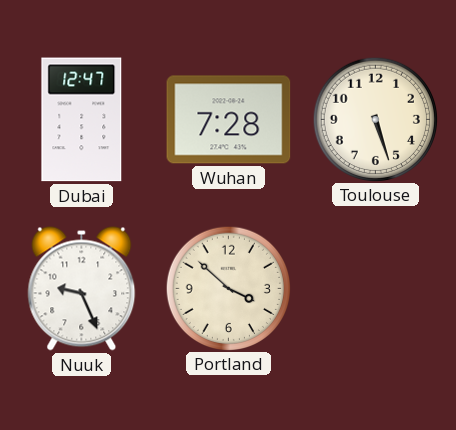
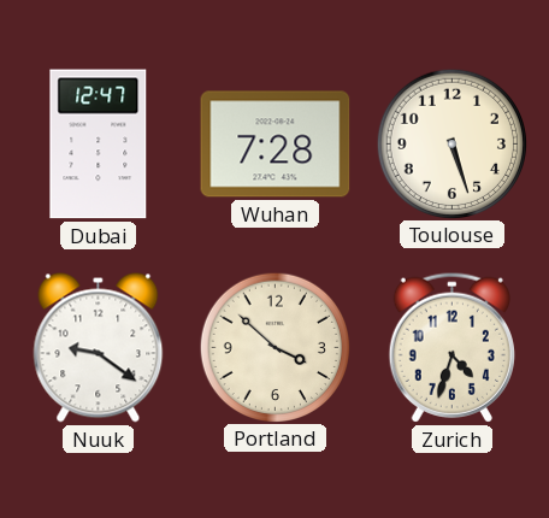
Nuuk: 9:26 -> 9:21
Zurich: none -> 4:33
